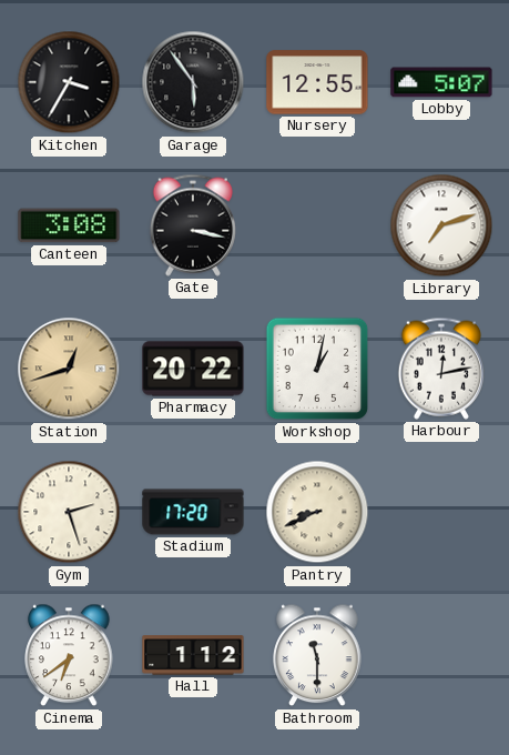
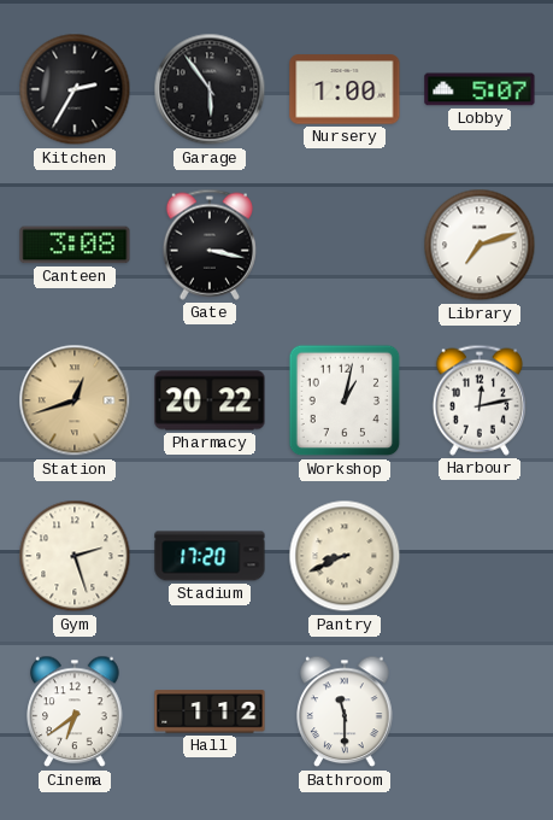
Kitchen: 3:35 -> 2:35
Nursery: 12:55 -> 1:00
